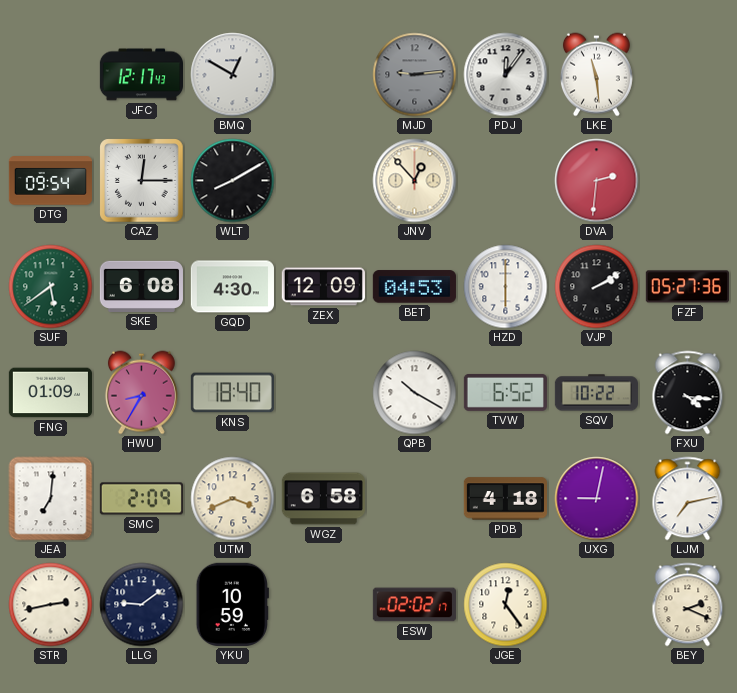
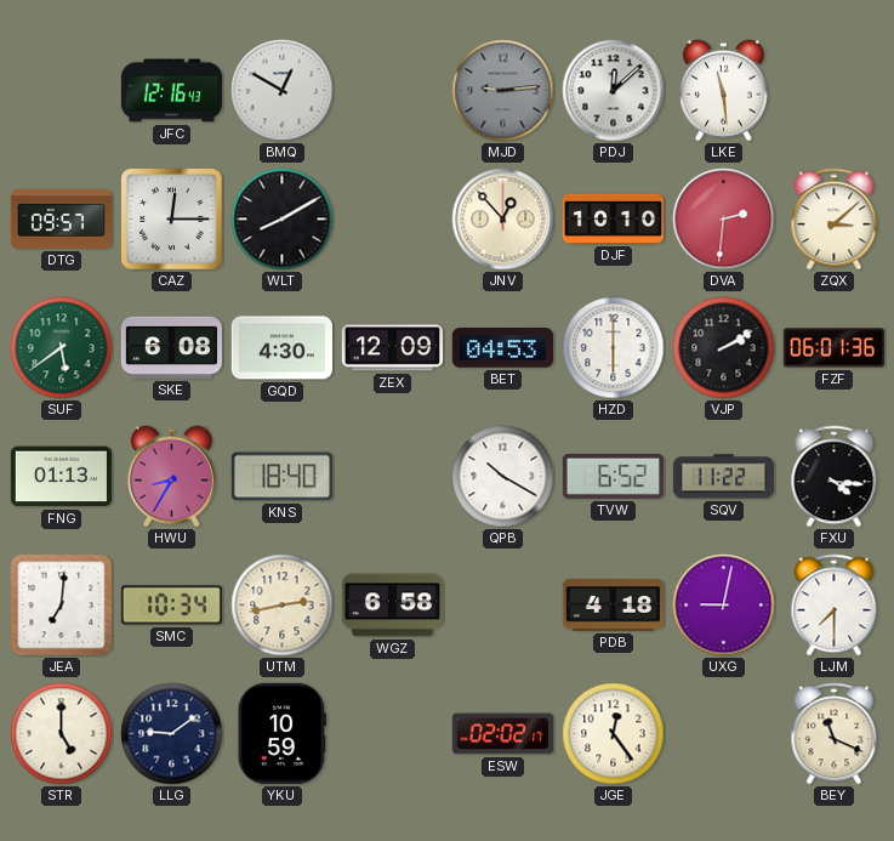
JFC: 12:17 -> 12:16
PDJ: 12:06 -> 12:08
DTG: 09:54 -> 09:57
DJF: none -> 10:10
ZQX: none -> 3:08
FZF: 05:27 -> 06:01
FNG: 01:09 -> 01:13
SQV: 10:22 -> 11:22
SMC: 2:09 -> 10:34
UTM: 3:41 -> 2:43
LJM: 7:13 -> 7:30
STR: 2:43 -> 5:00
BEY: 2:19 -> 11:19
